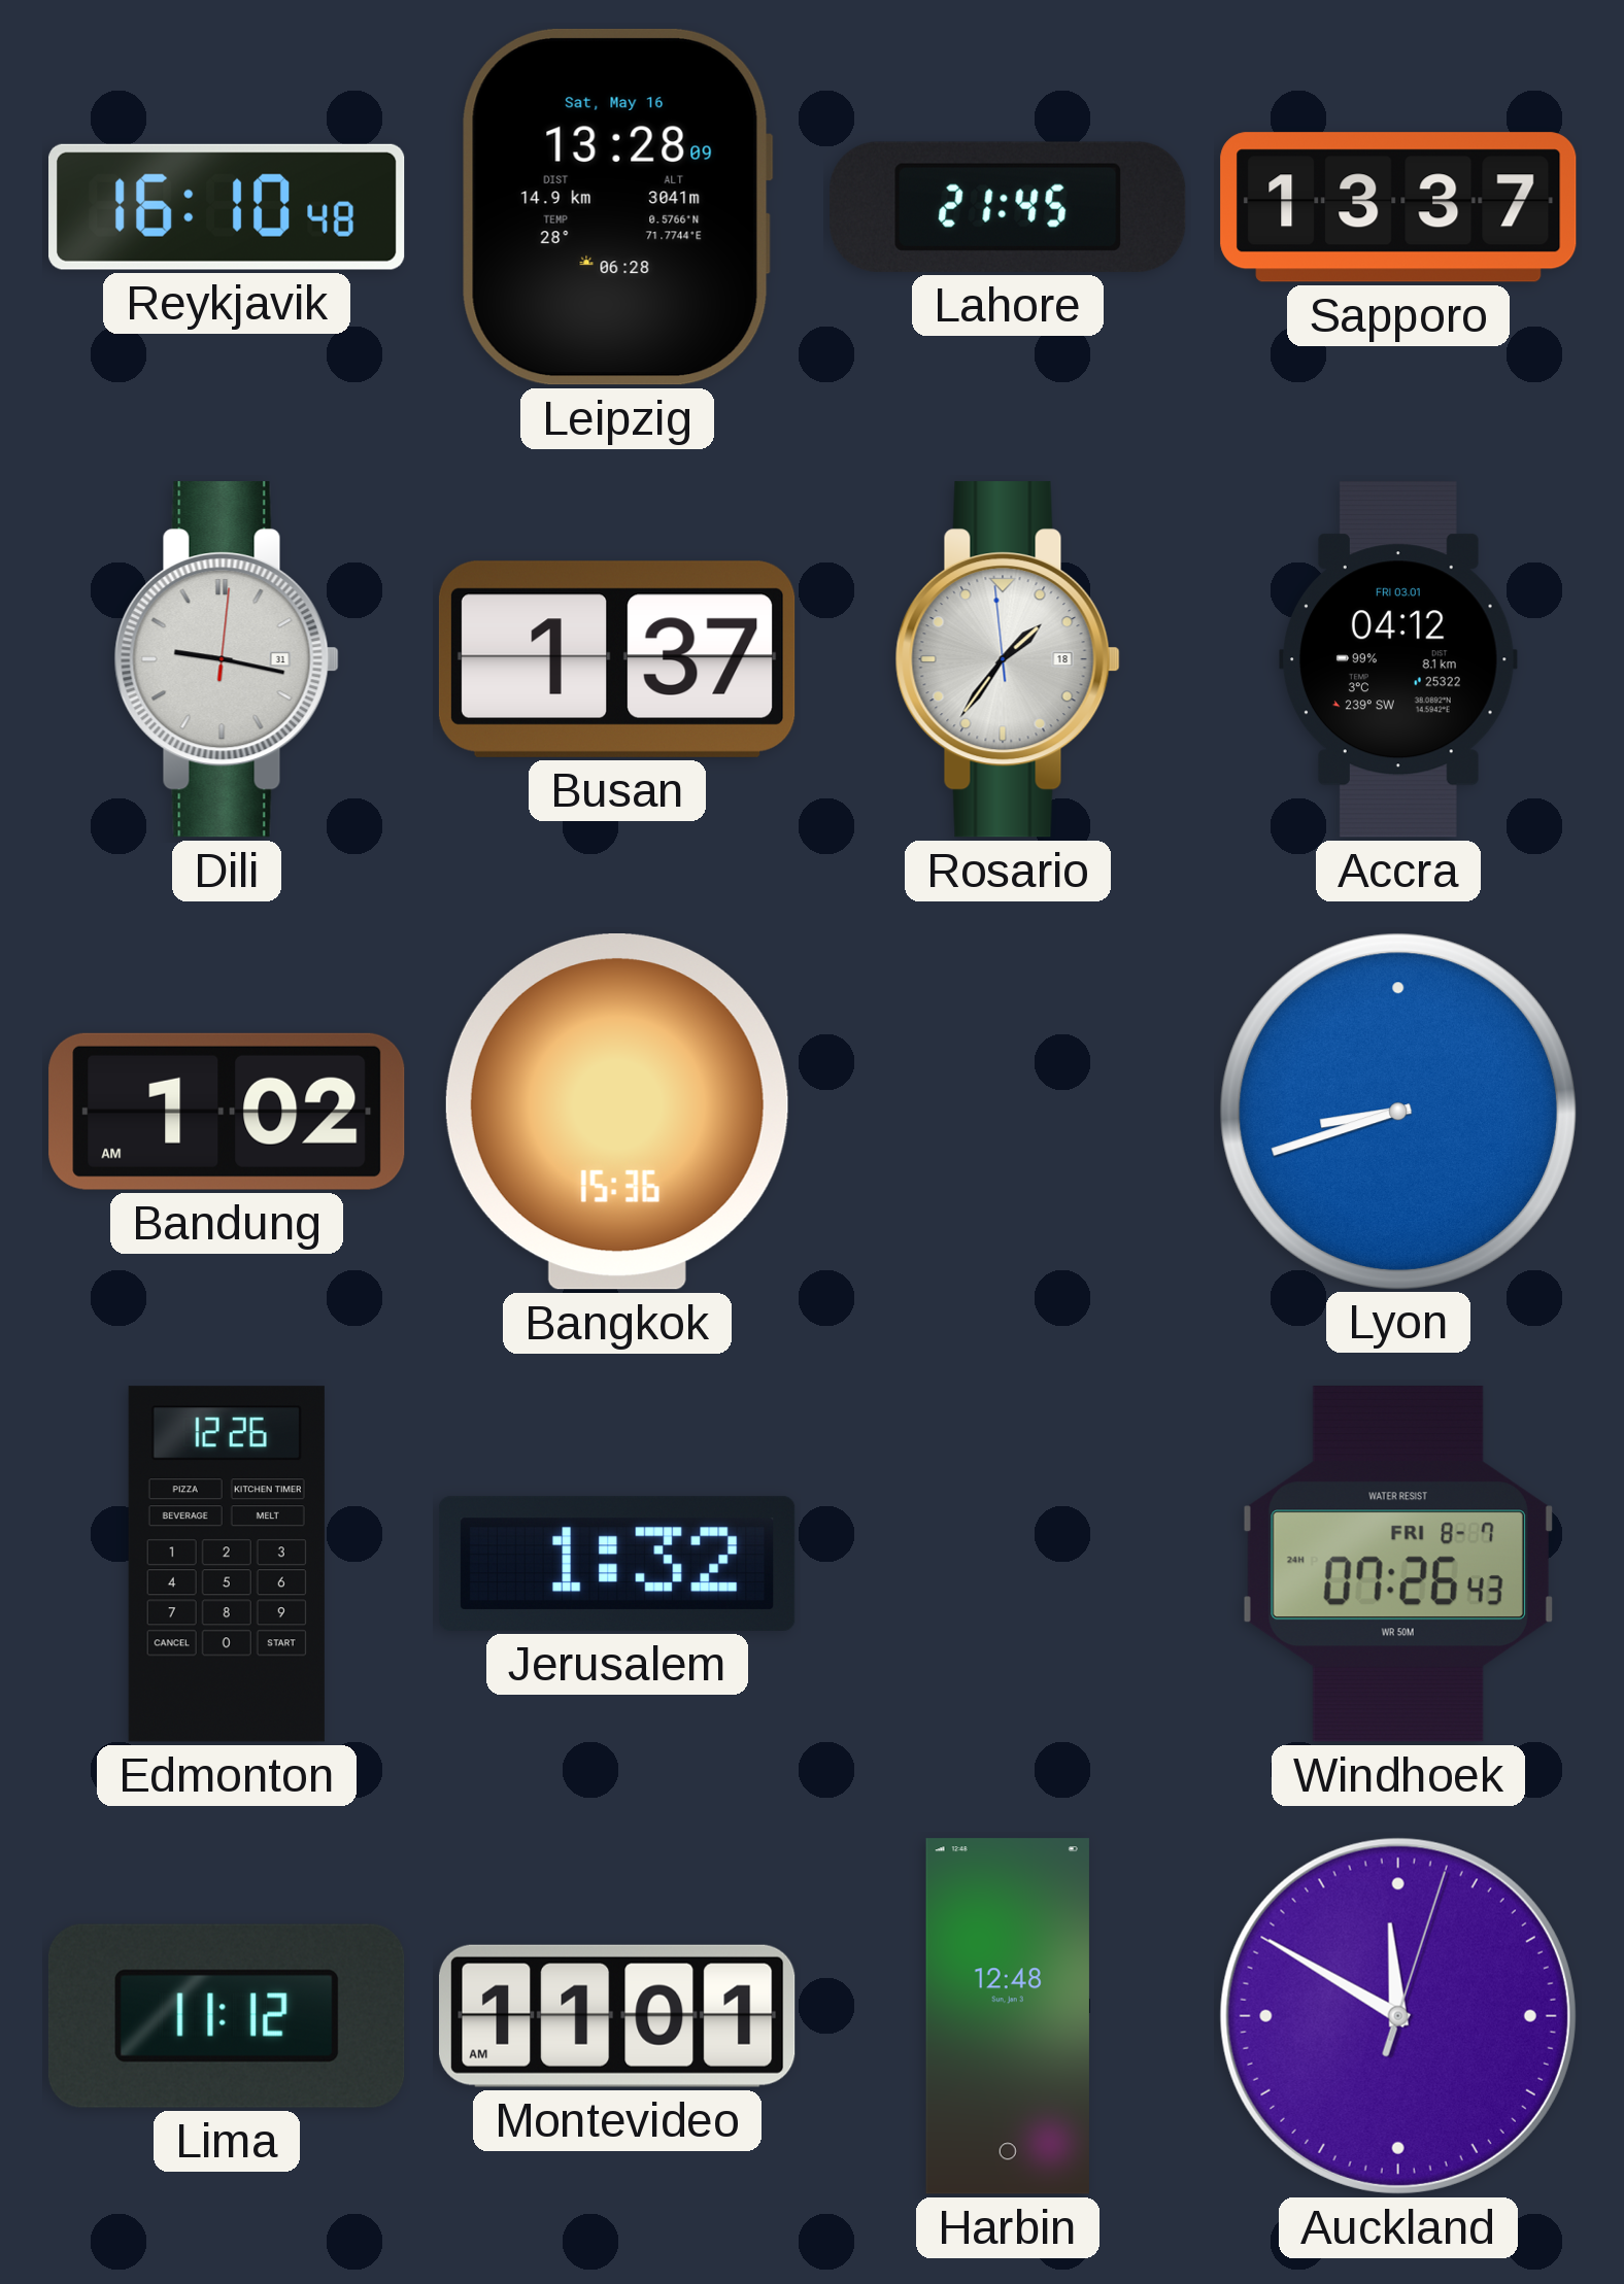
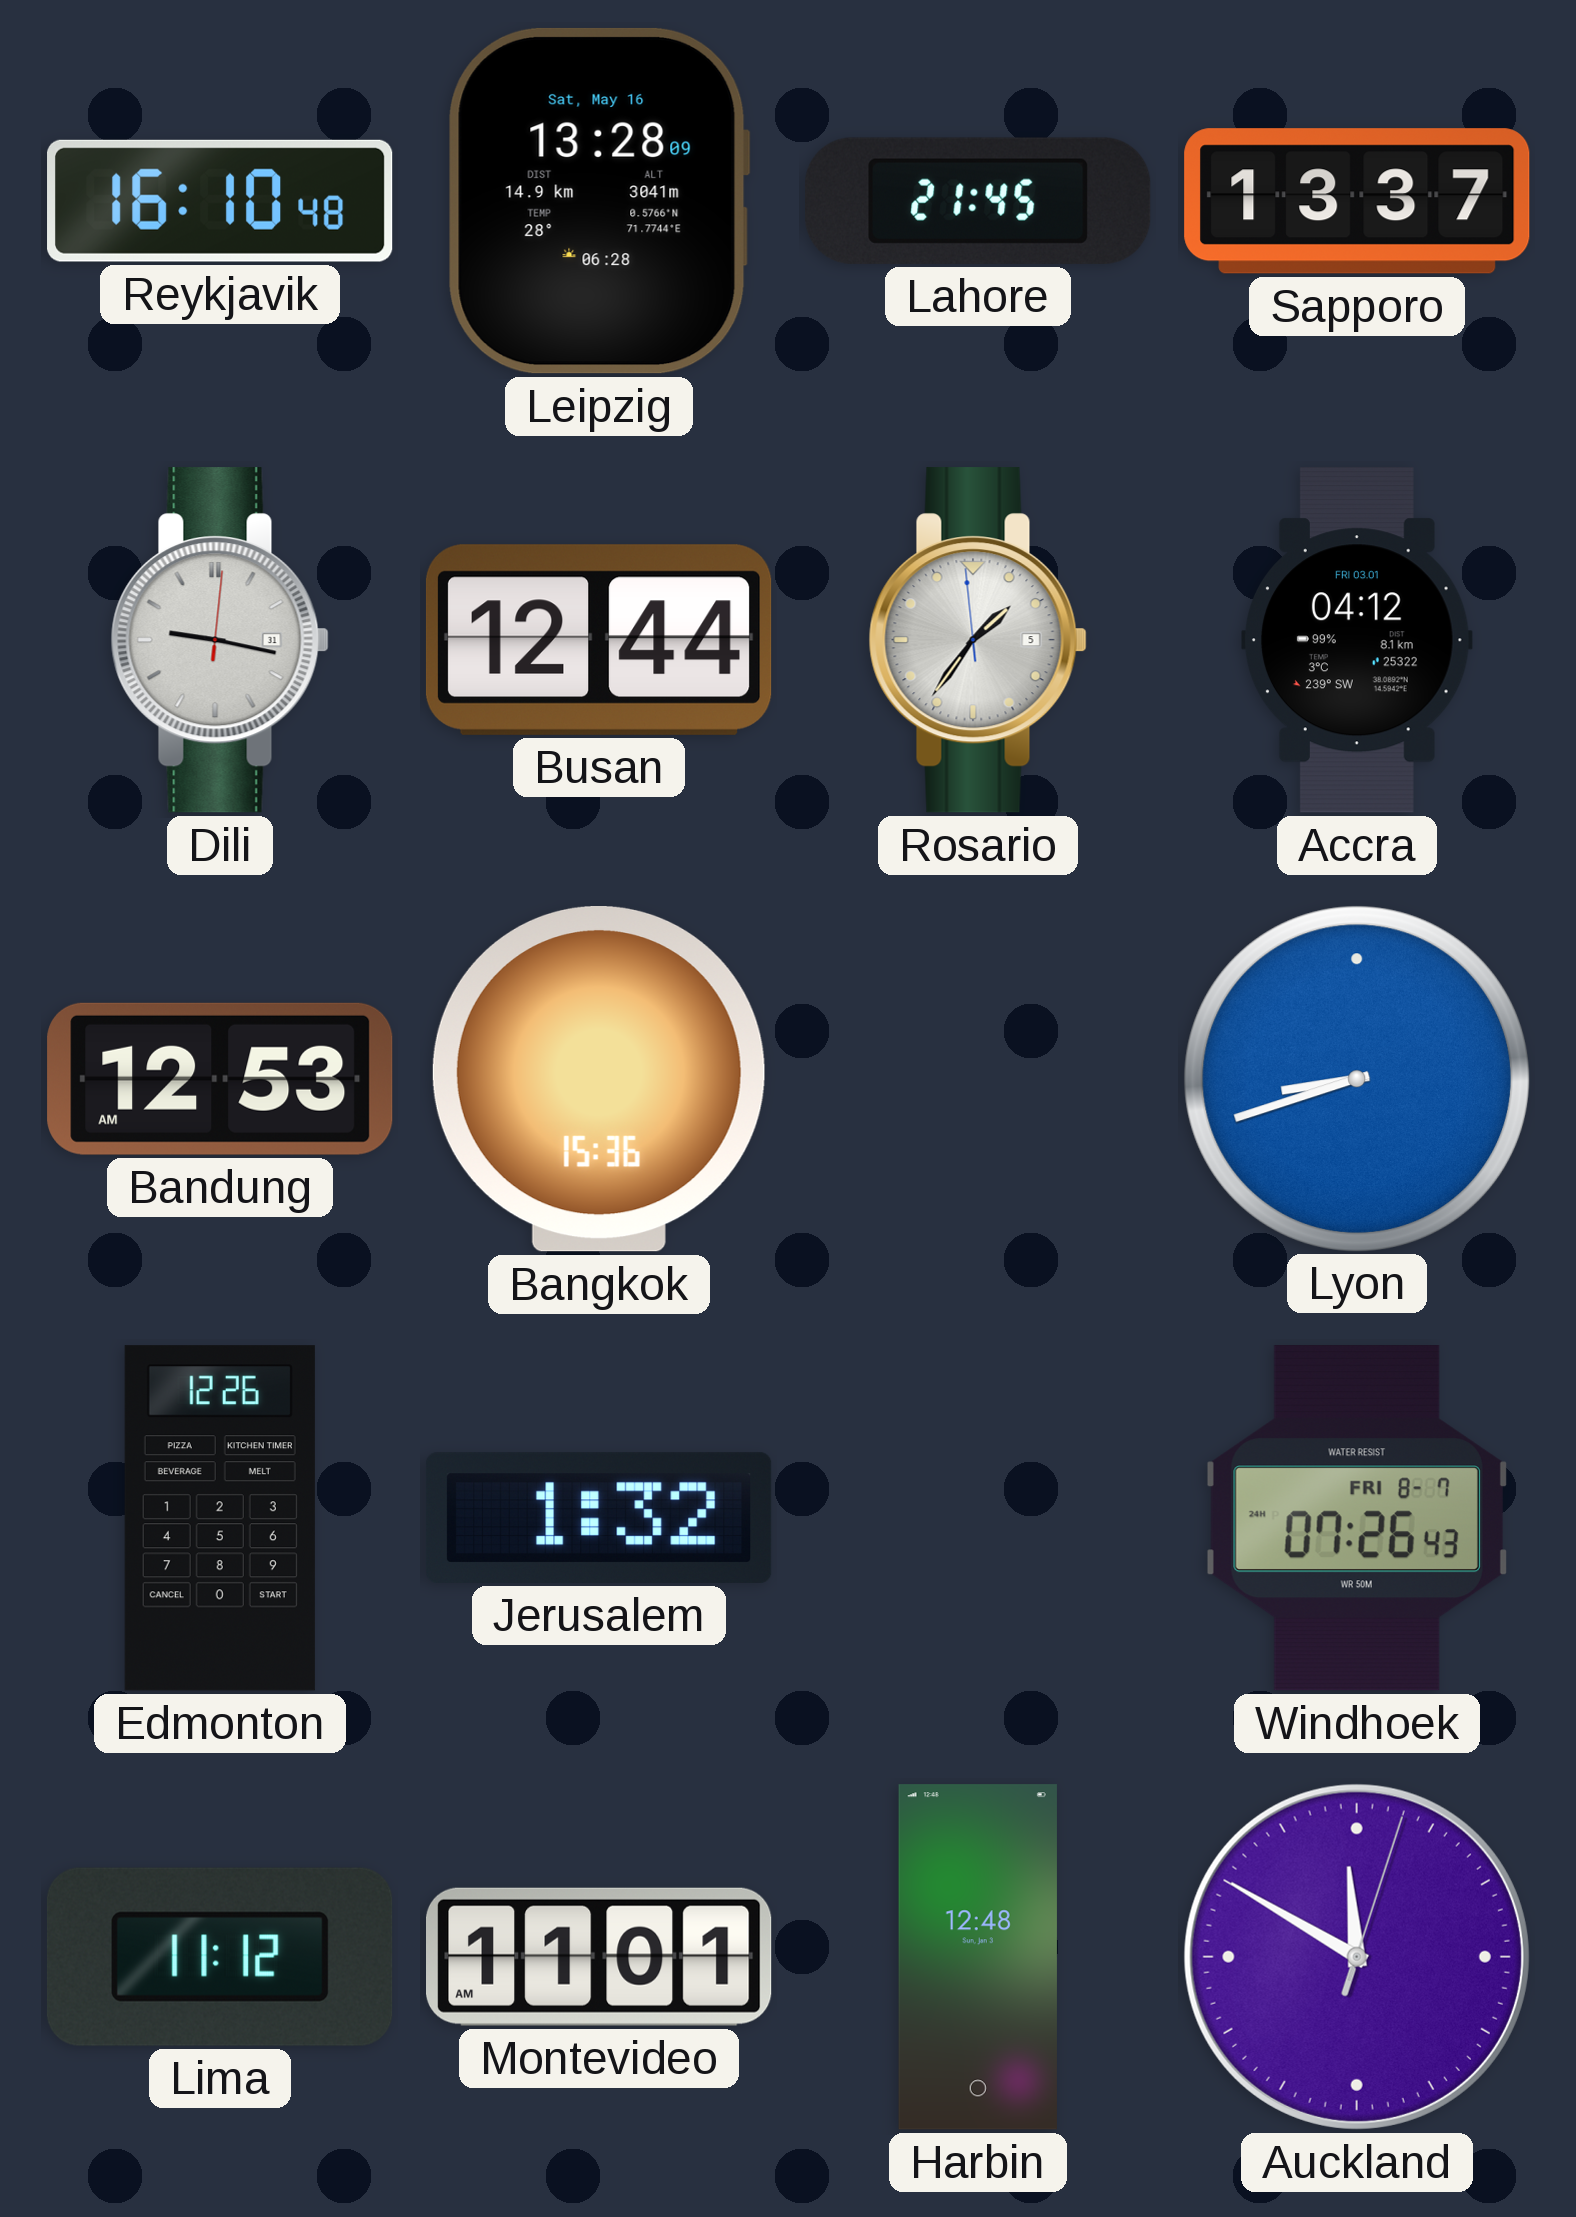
Busan: 1:37 -> 12:44
Rosario date: 18 -> 5
Bandung: 1:02 -> 12:53
